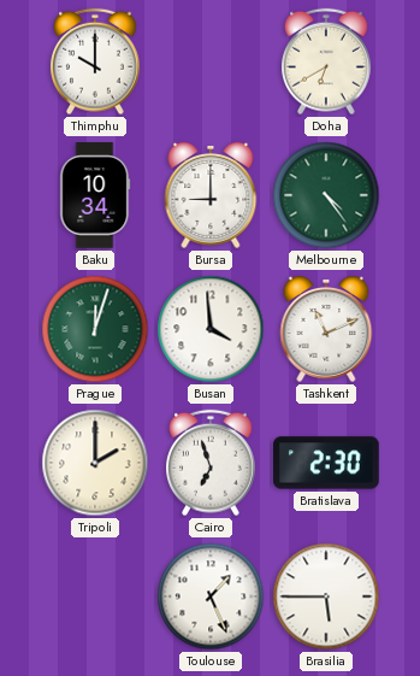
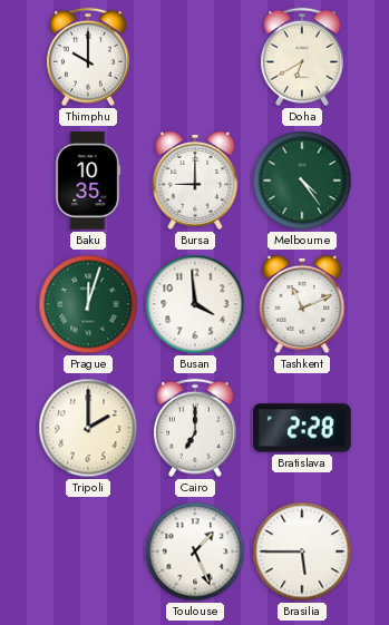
Baku: 10:34 -> 10:35
Cairo: 6:57 -> 7:00
Bratislava: 2:30 -> 2:28
